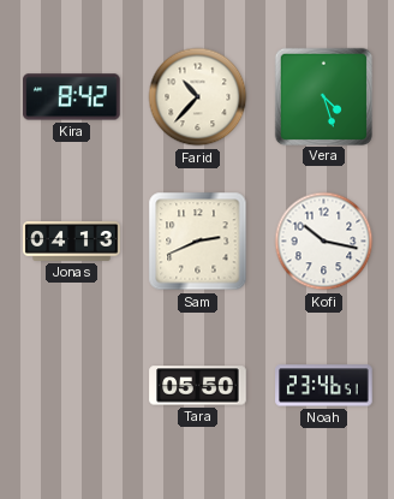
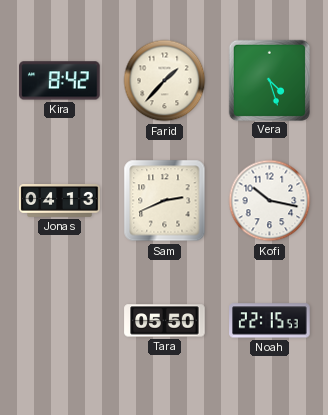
Farid: 10:37 -> 1:37
Noah: 23:46 -> 22:15
